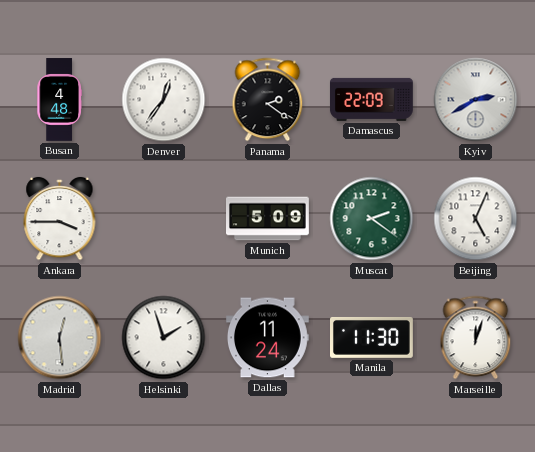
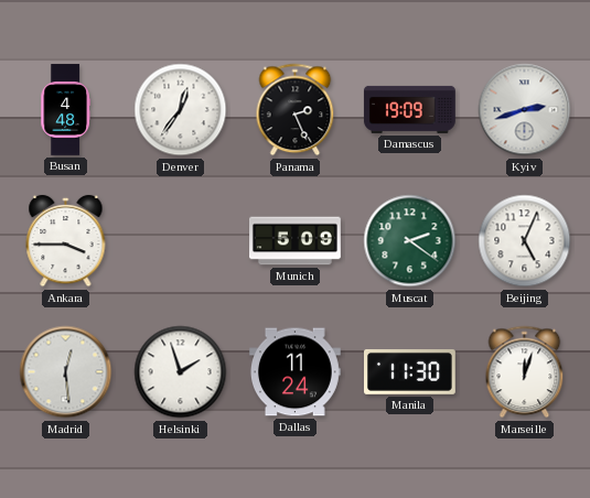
Panama: 2:21 -> 2:26
Damascus: 22:09 -> 19:09
Kyiv: 2:40 -> 2:42
